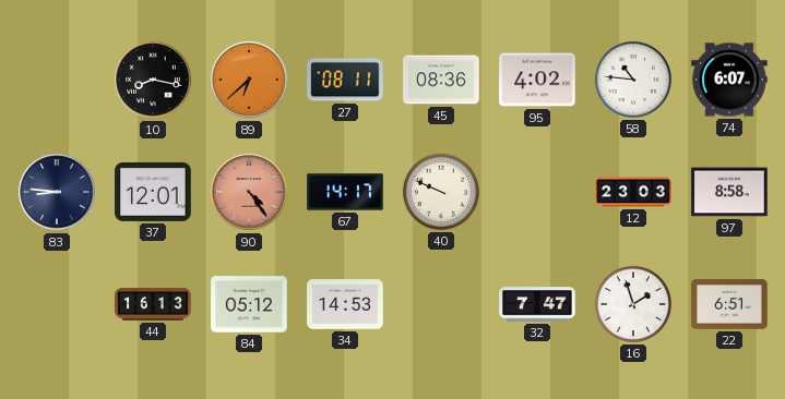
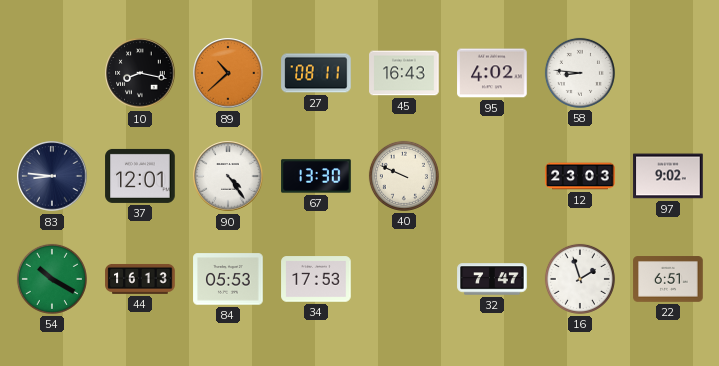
89: 6:38 -> 10:38
45: 08:36 -> 16:43
58: 10:46 -> 8:46
74: 6:07 -> none
90 dial: salmon -> white
67: 14:17 -> 13:30
97: 8:58 -> 9:02
54: none -> 10:20
84: 05:12 -> 05:53
34: 14:53 -> 17:53
